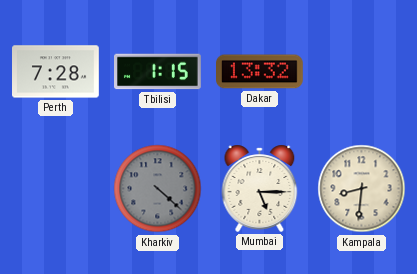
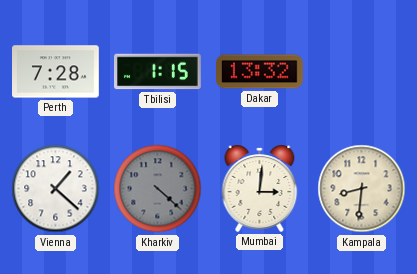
Vienna: none -> 1:22
Mumbai: 5:15 -> 3:01
